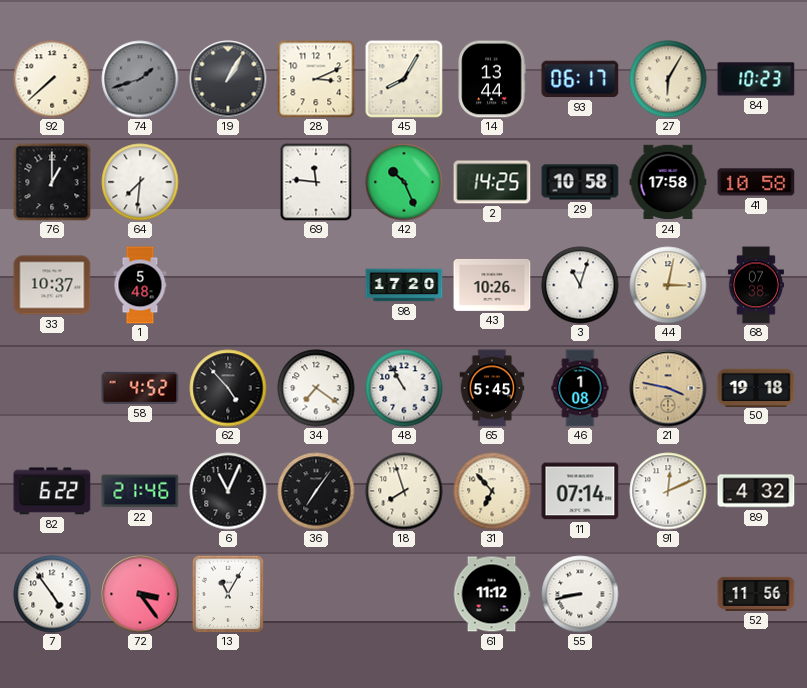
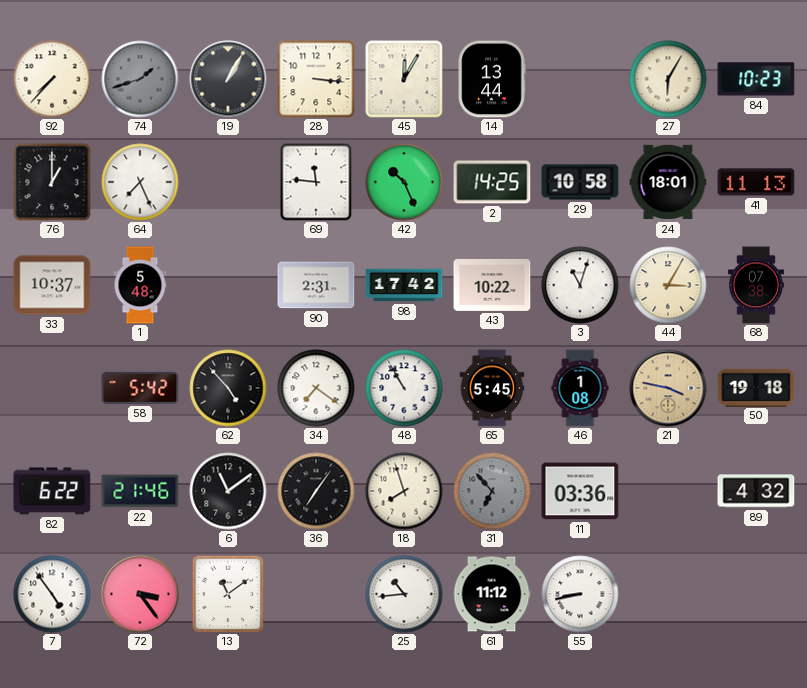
92: 7:38 -> 7:37
28: 3:11 -> 3:16
45: 8:05 -> 12:05
93: 06:17 -> none
64: 7:31 -> 7:26
24: 17:58 -> 18:01
41: 10:58 -> 11:13
90: none -> 2:31
98: 17:20 -> 17:42
43: 10:26 -> 10:22
44: 3:02 -> 3:05
58: 4:52 -> 5:42
6: 11:04 -> 11:09
31 dial: cream -> grey
11: 07:14 -> 03:36
91: 12:11 -> none
13: 11:05 -> 11:09
25: none -> 10:44
52: 11:56 -> none
